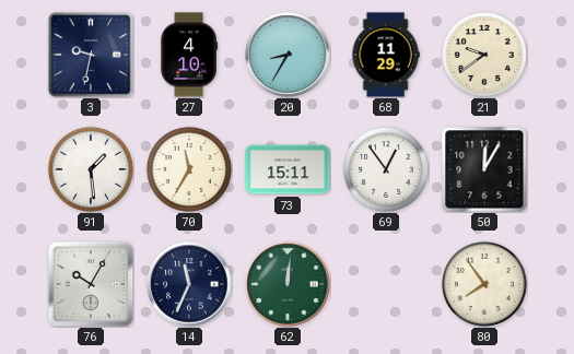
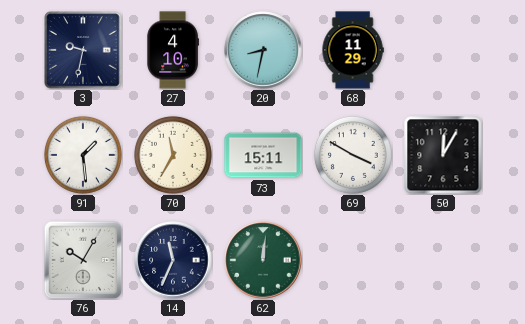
20: 8:35 -> 8:32
21: 9:39 -> none
69: 12:54 -> 3:50
80: 7:54 -> none
